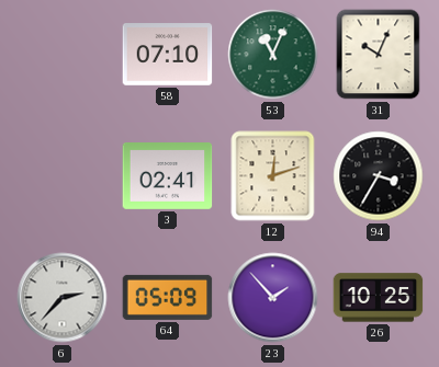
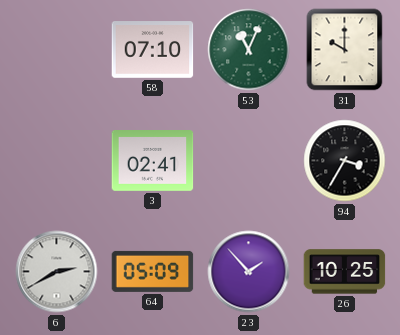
31: 10:04 -> 10:00
12: 12:12 -> none
6: 2:37 -> 2:40
